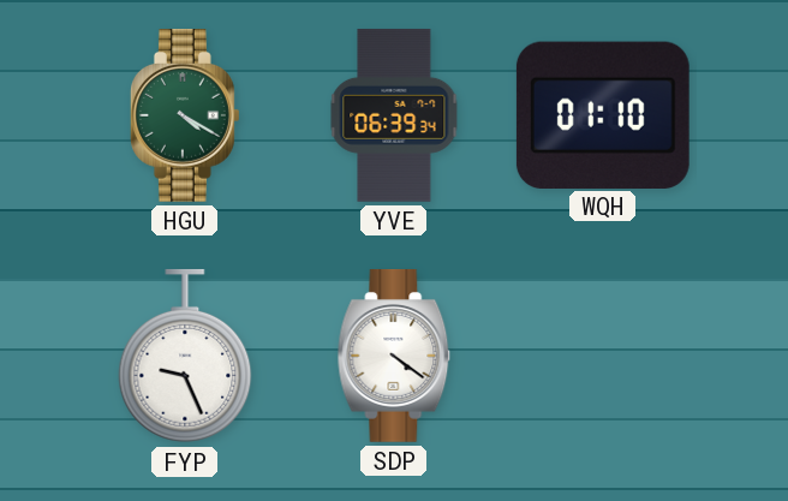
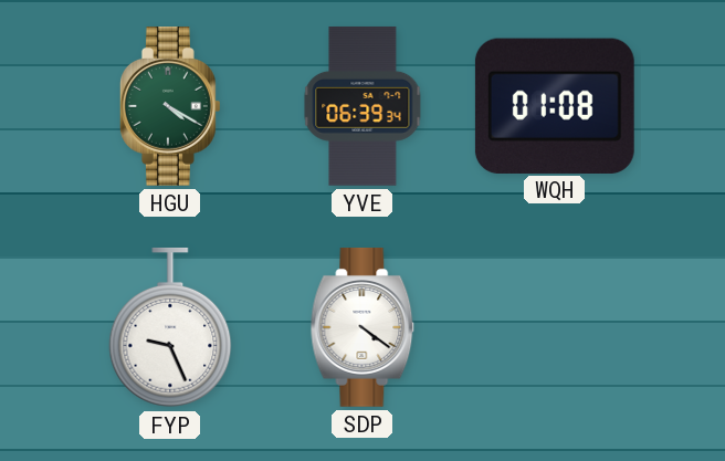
WQH: 01:10 -> 01:08
